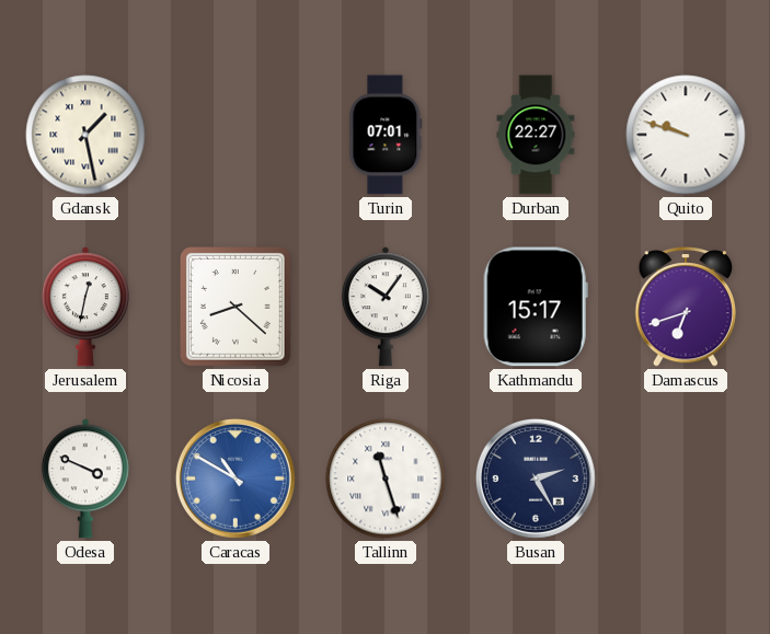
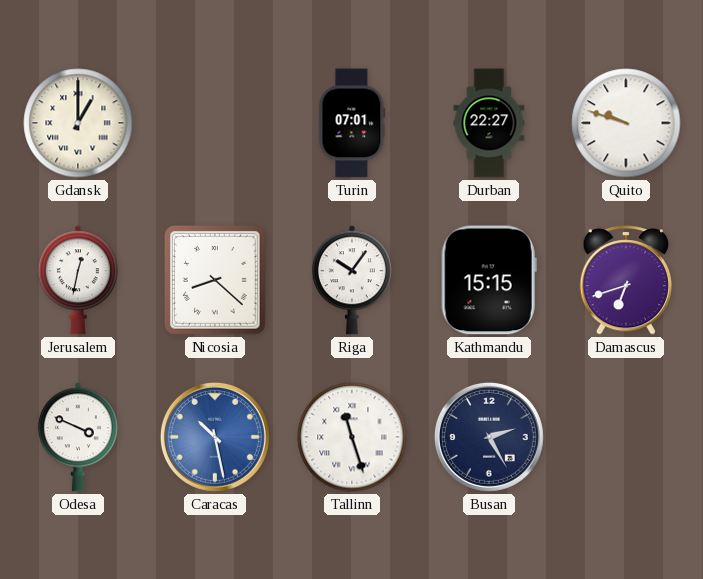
Gdansk: 1:28 -> 1:00
Kathmandu: 15:17 -> 15:15
Caracas: 10:50 -> 10:28
